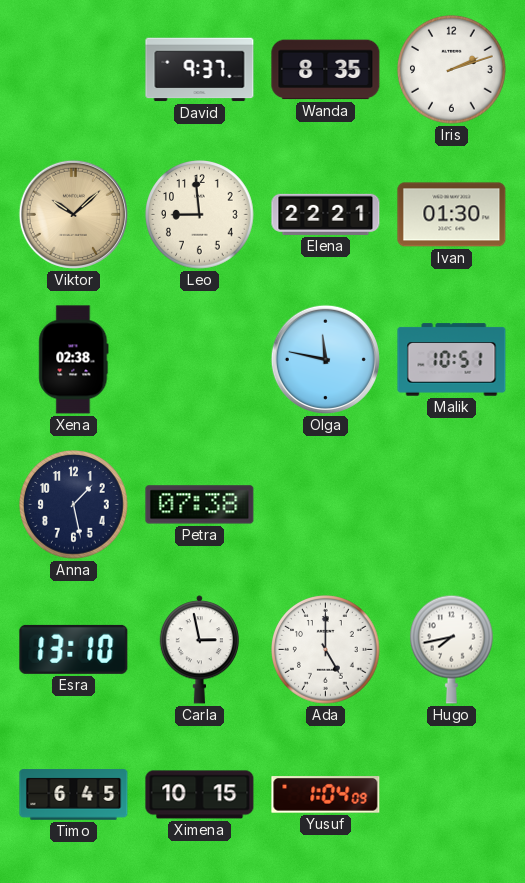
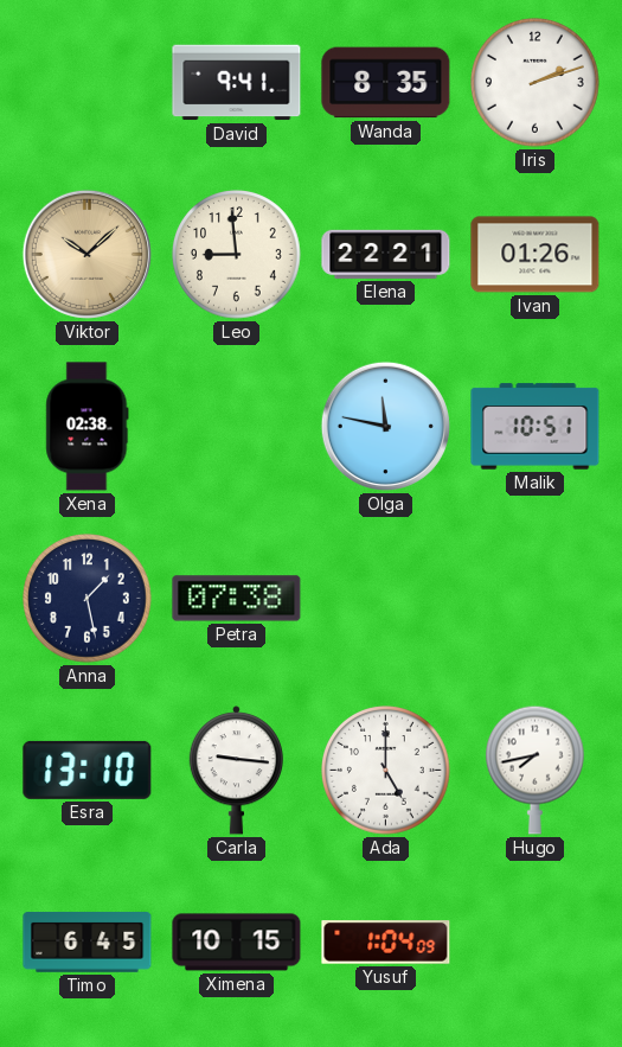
David: 9:37 -> 9:41
Ivan: 01:30 -> 01:26
Carla: 2:58 -> 9:16
